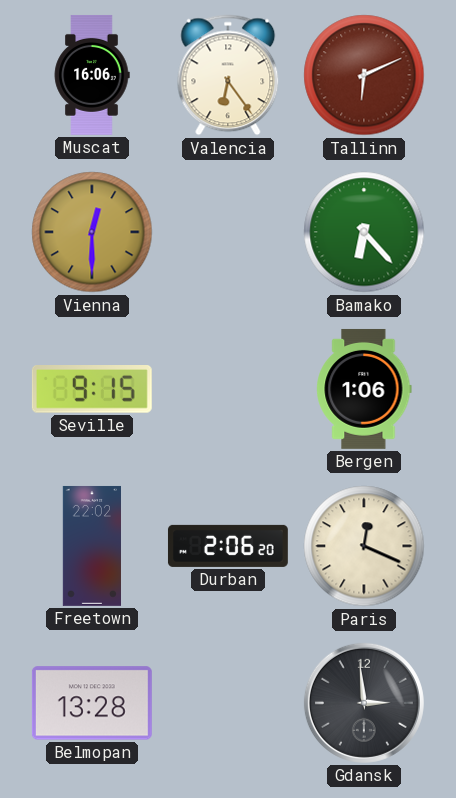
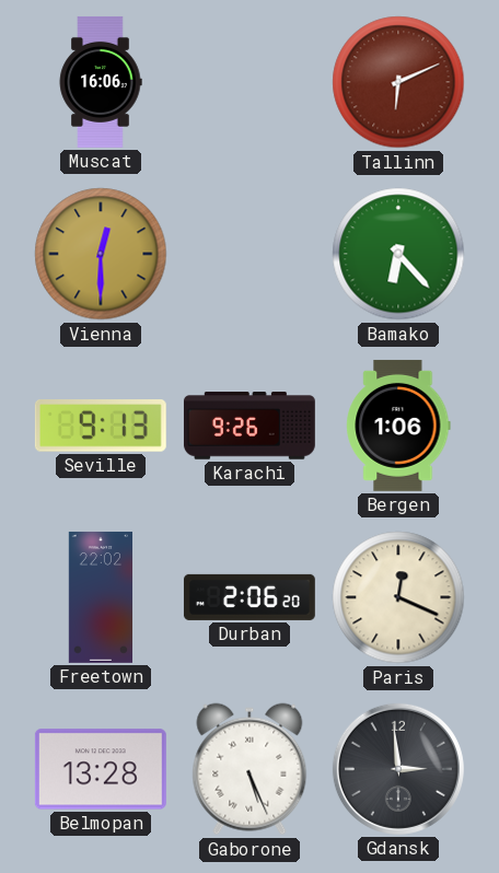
Valencia: 6:24 -> none
Seville: 9:15 -> 9:13
Karachi: none -> 9:26
Gaborone: none -> 5:26
